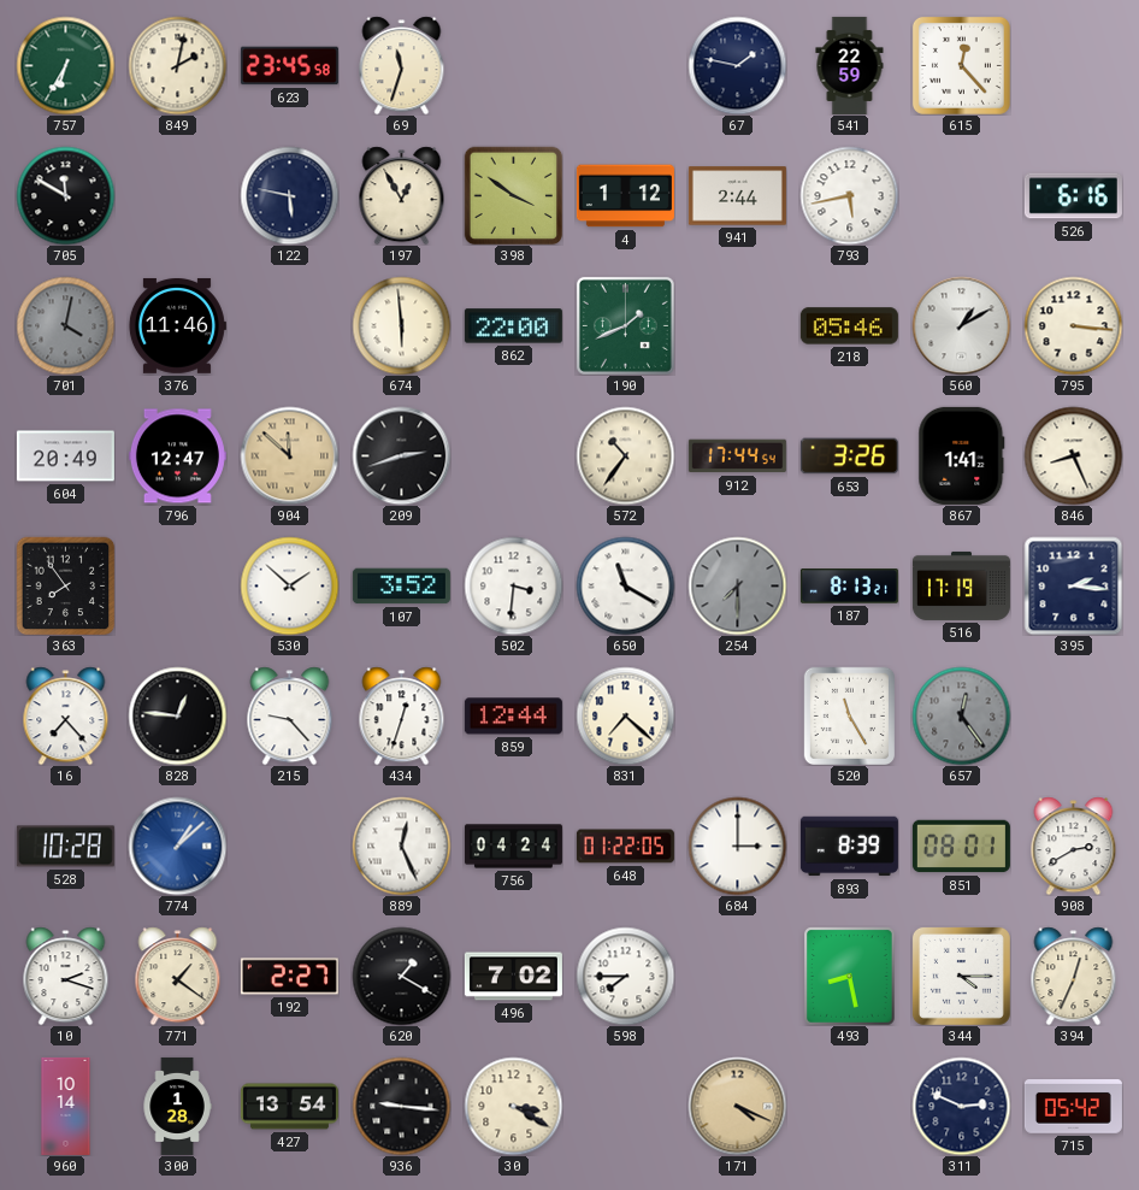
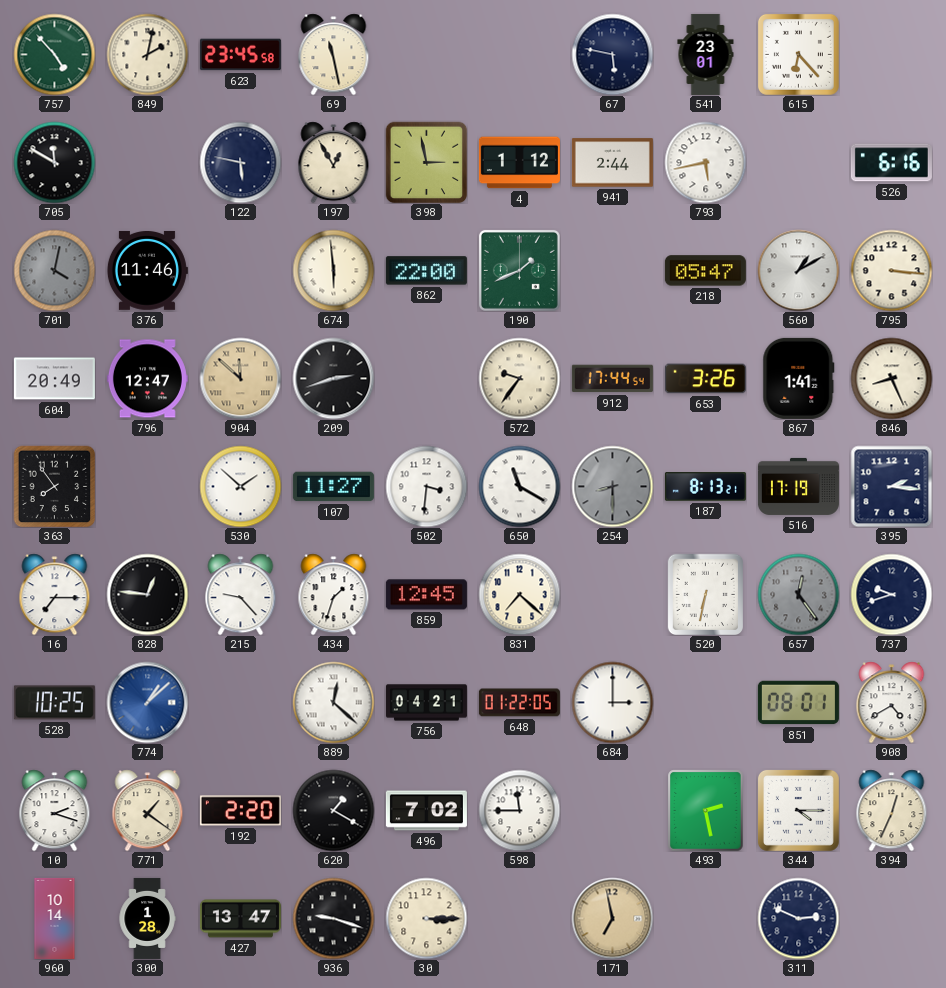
757: 6:35 -> 4:53
69: 11:33 -> 11:28
67: 1:47 -> 5:47
541: 22:59 -> 23:01
615: 12:23 -> 6:23
398: 3:51 -> 2:58
218: 05:46 -> 05:47
572: 10:36 -> 9:36
107: 3:52 -> 11:27
254: 7:30 -> 8:30
16: 7:23 -> 7:15
434: 12:33 -> 1:33
859: 12:44 -> 12:45
520: 11:25 -> 6:32
737: none -> 9:42
528: 10:28 -> 10:25
889: 12:26 -> 12:22
756: 04:24 -> 04:21
893: 8:39 -> none
908: 2:40 -> 4:40
192: 2:27 -> 2:20
598: 7:45 -> 11:45
493: 8:28 -> 2:28
427: 13:54 -> 13:47
936: 9:16 -> 9:18
30: 3:20 -> 3:15
171: 4:19 -> 6:58
715: 05:42 -> none
